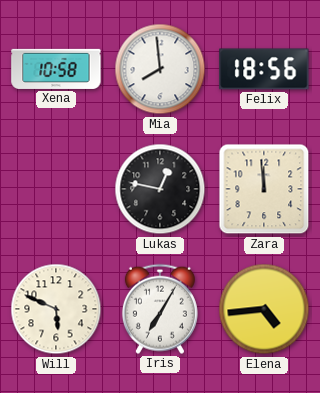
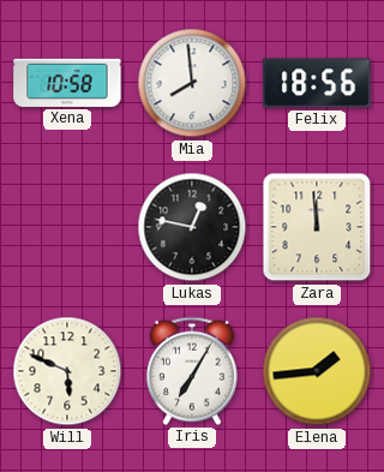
Elena: 4:44 -> 1:44
